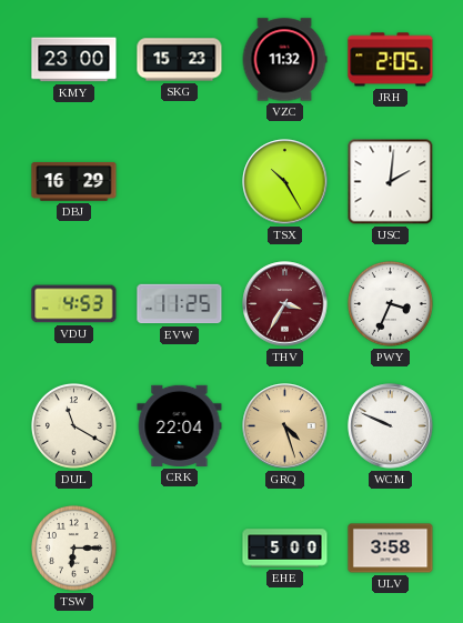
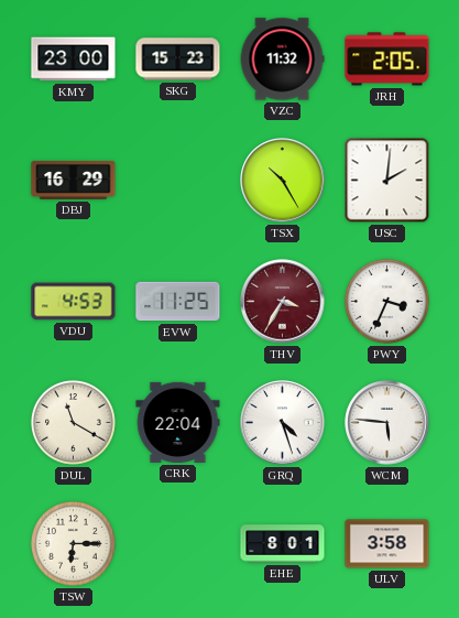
GRQ dial: champagne -> white
WCM: 9:49 -> 5:46
EHE: 5:00 -> 8:01
